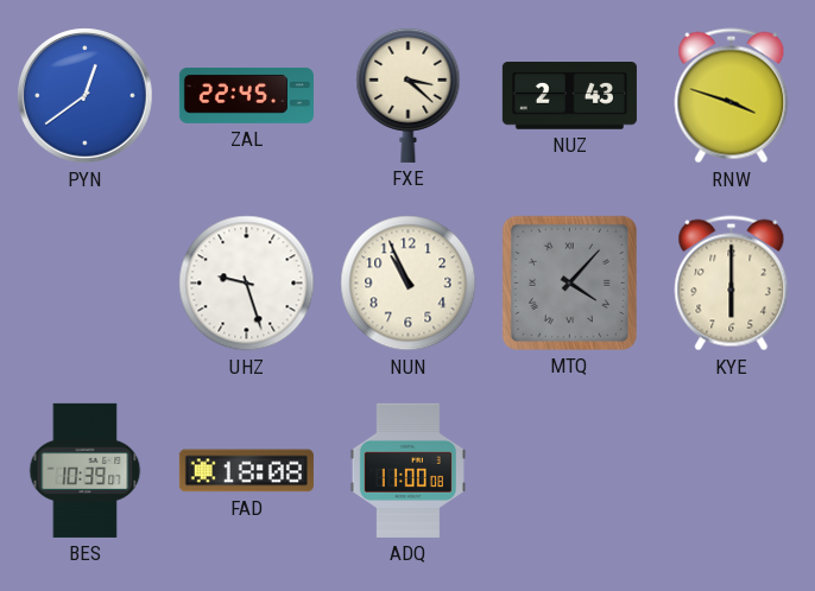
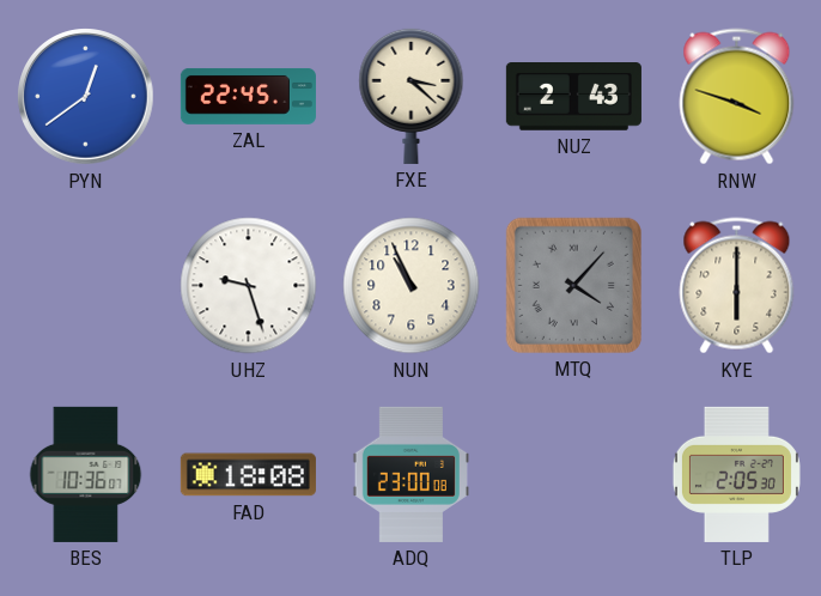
BES: 10:39 -> 10:36
ADQ: 11:00 -> 23:00
TLP: none -> 2:05
